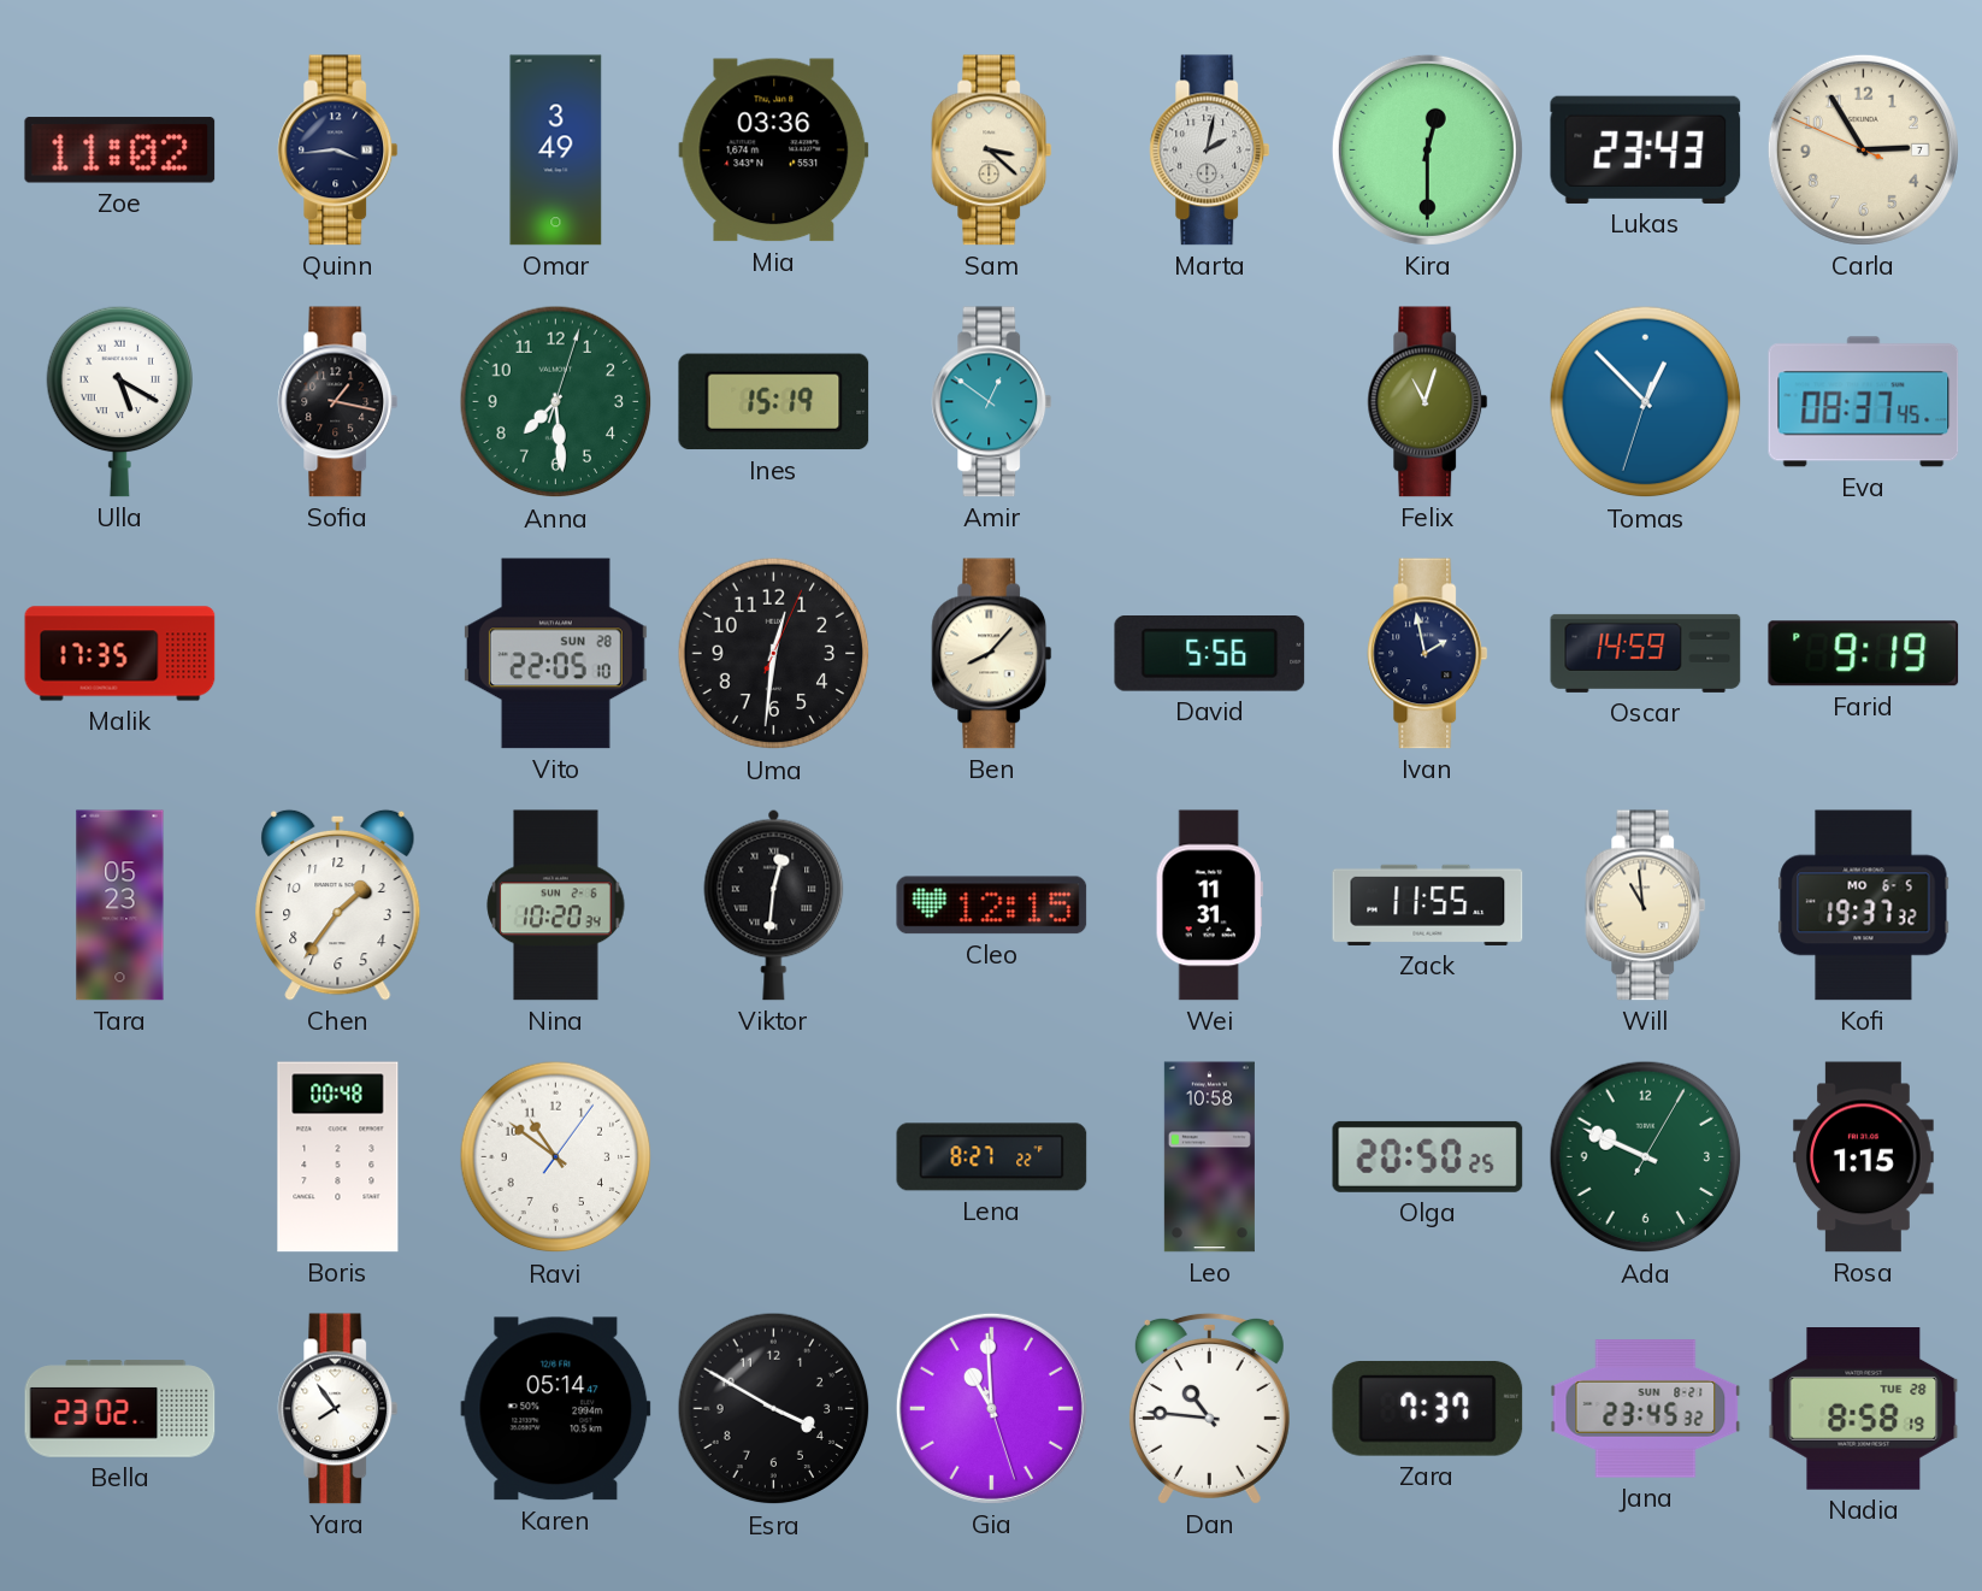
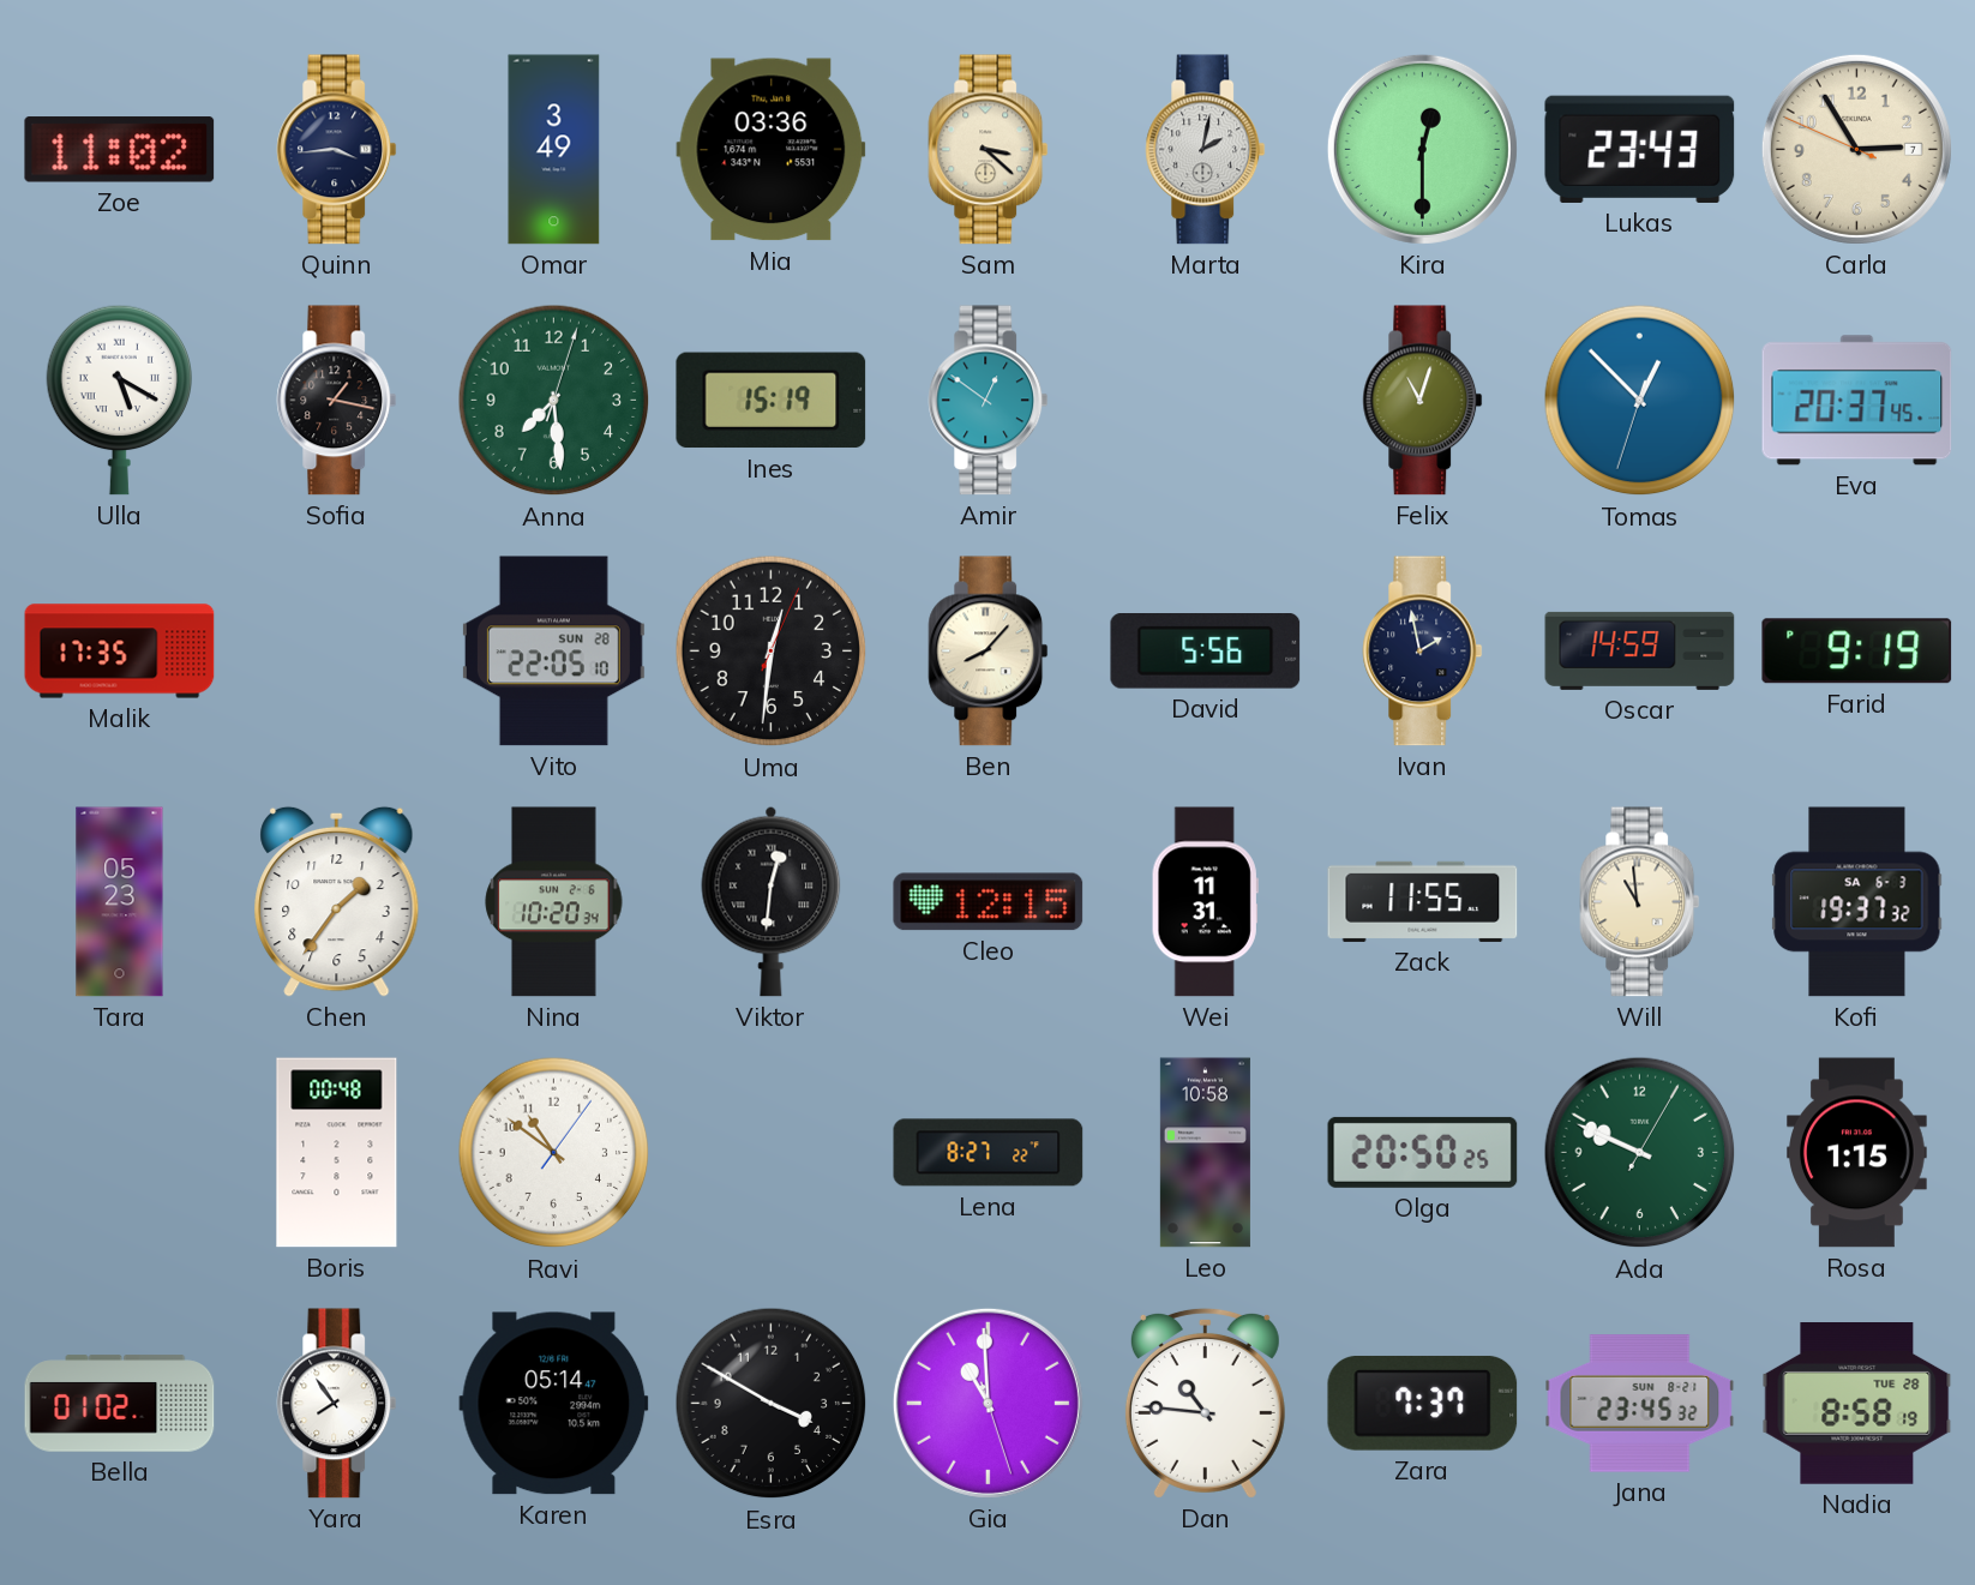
Eva: 08:37 -> 20:37
Kofi date: MO 6-5 -> SA 6-3
Bella: 23:02 -> 01:02
